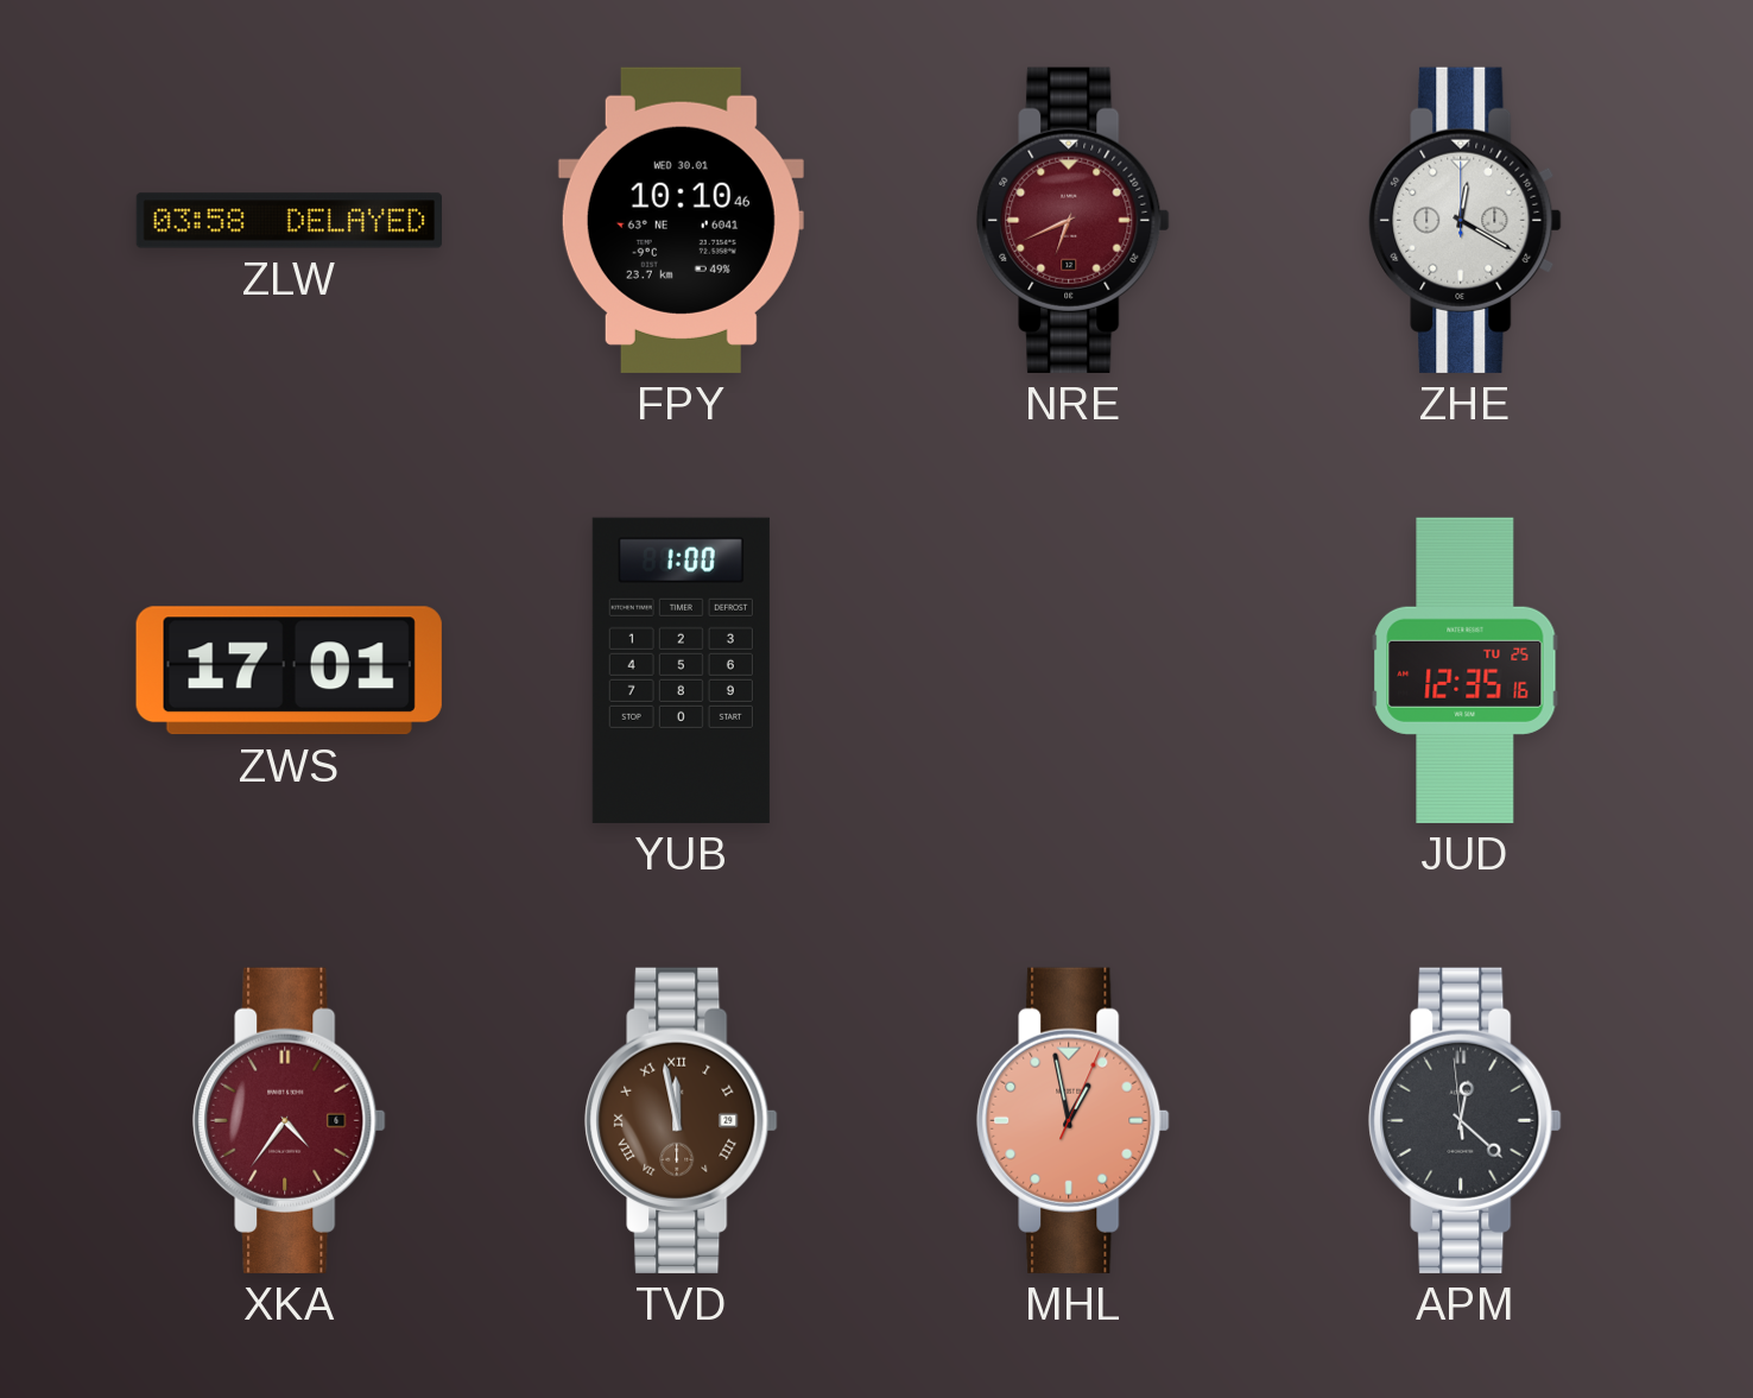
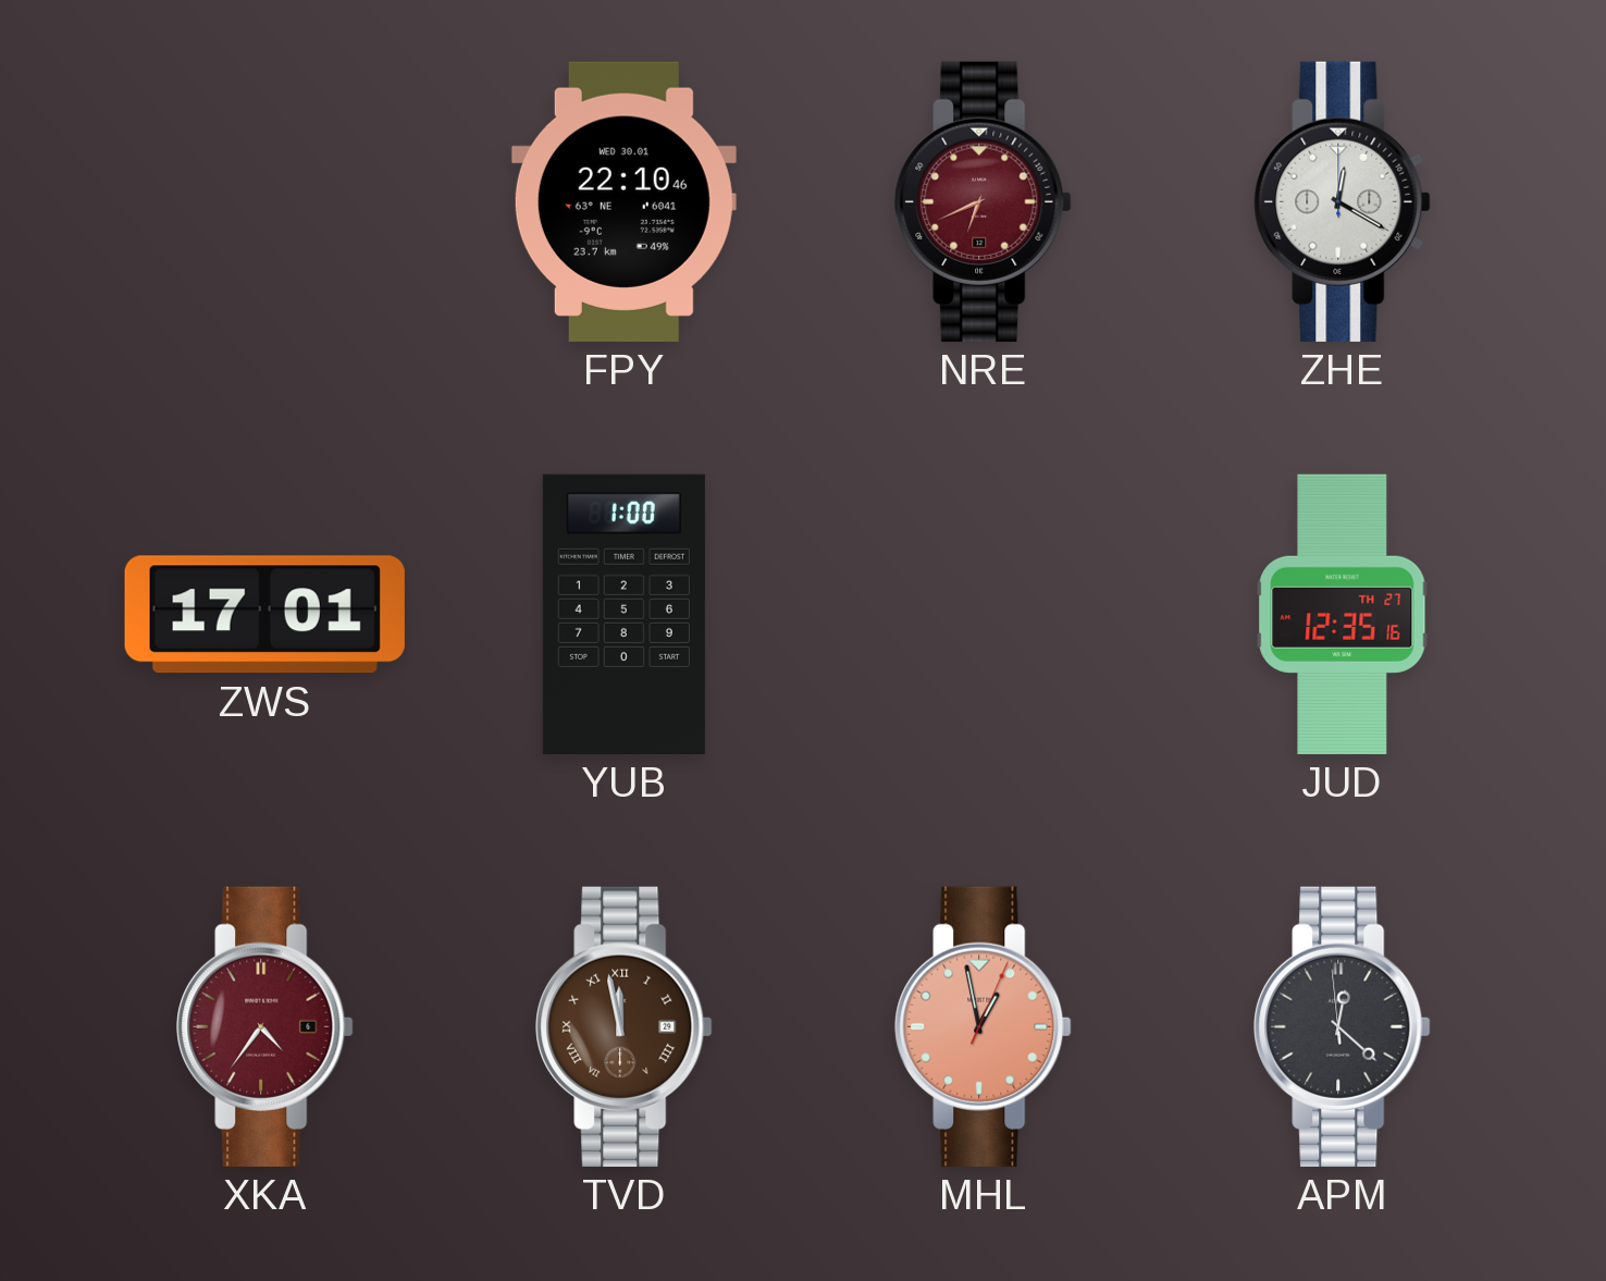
ZLW: 03:58 -> none
FPY: 10:10 -> 22:10
JUD date: TU 25 -> TH 27
